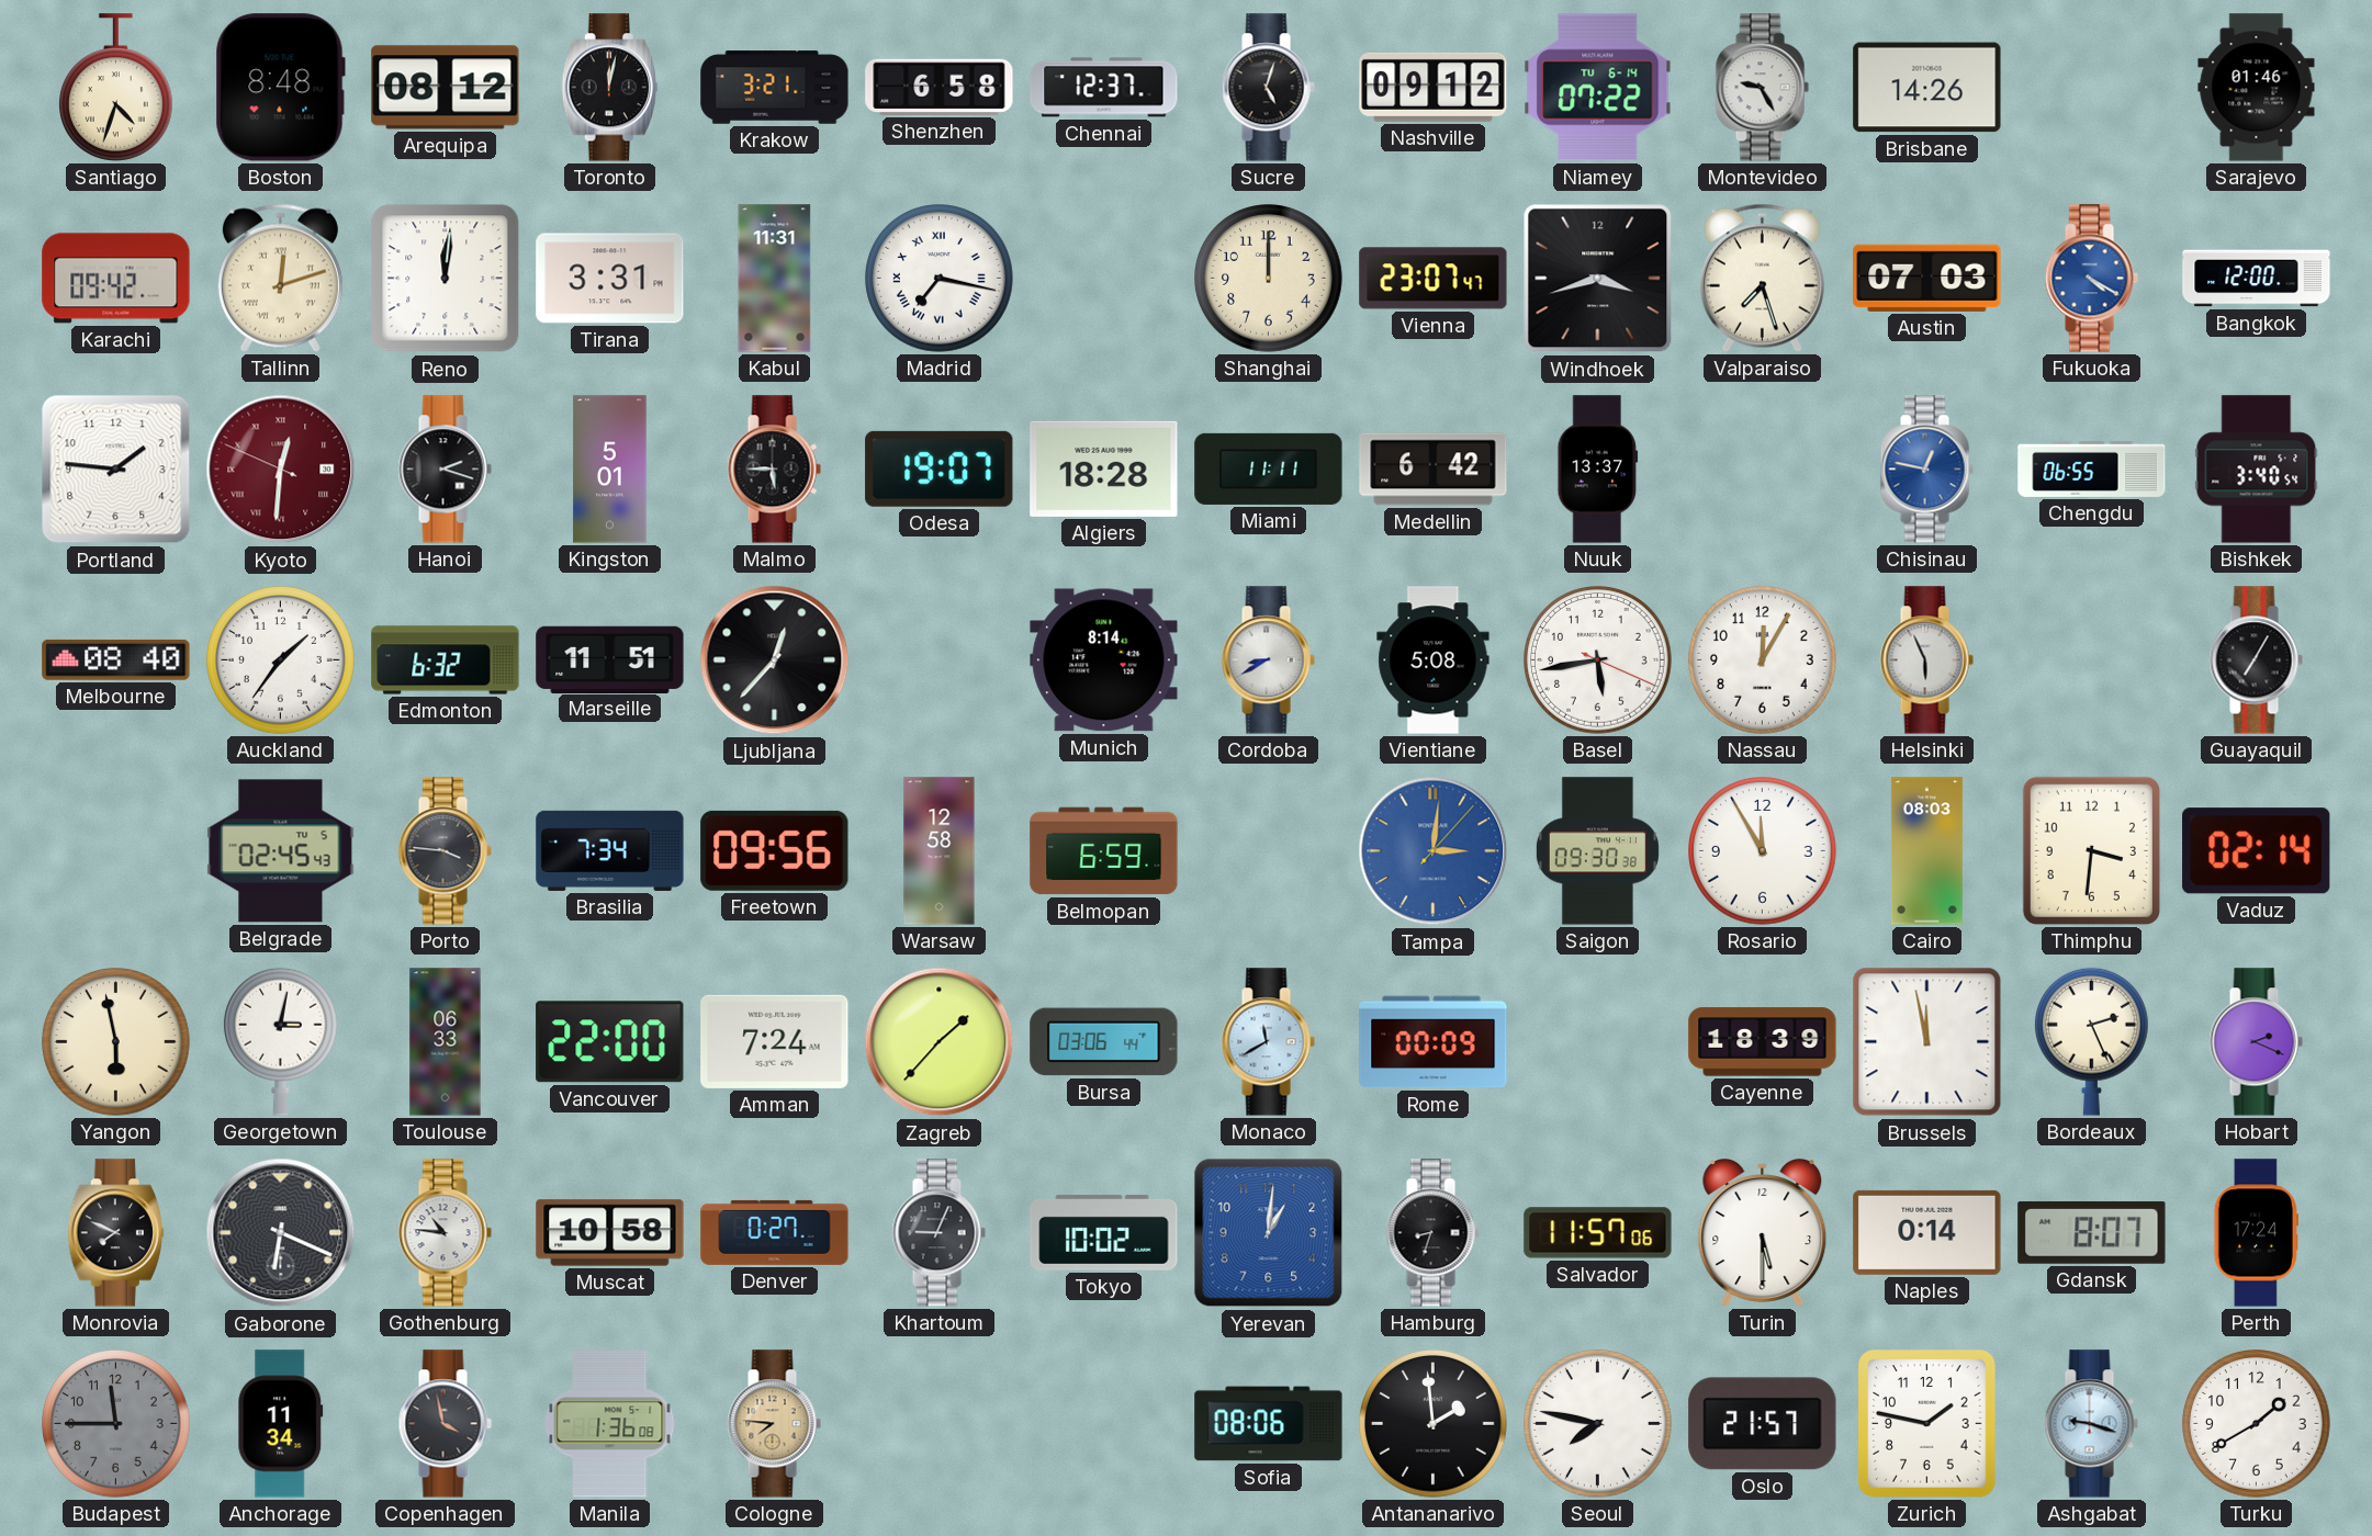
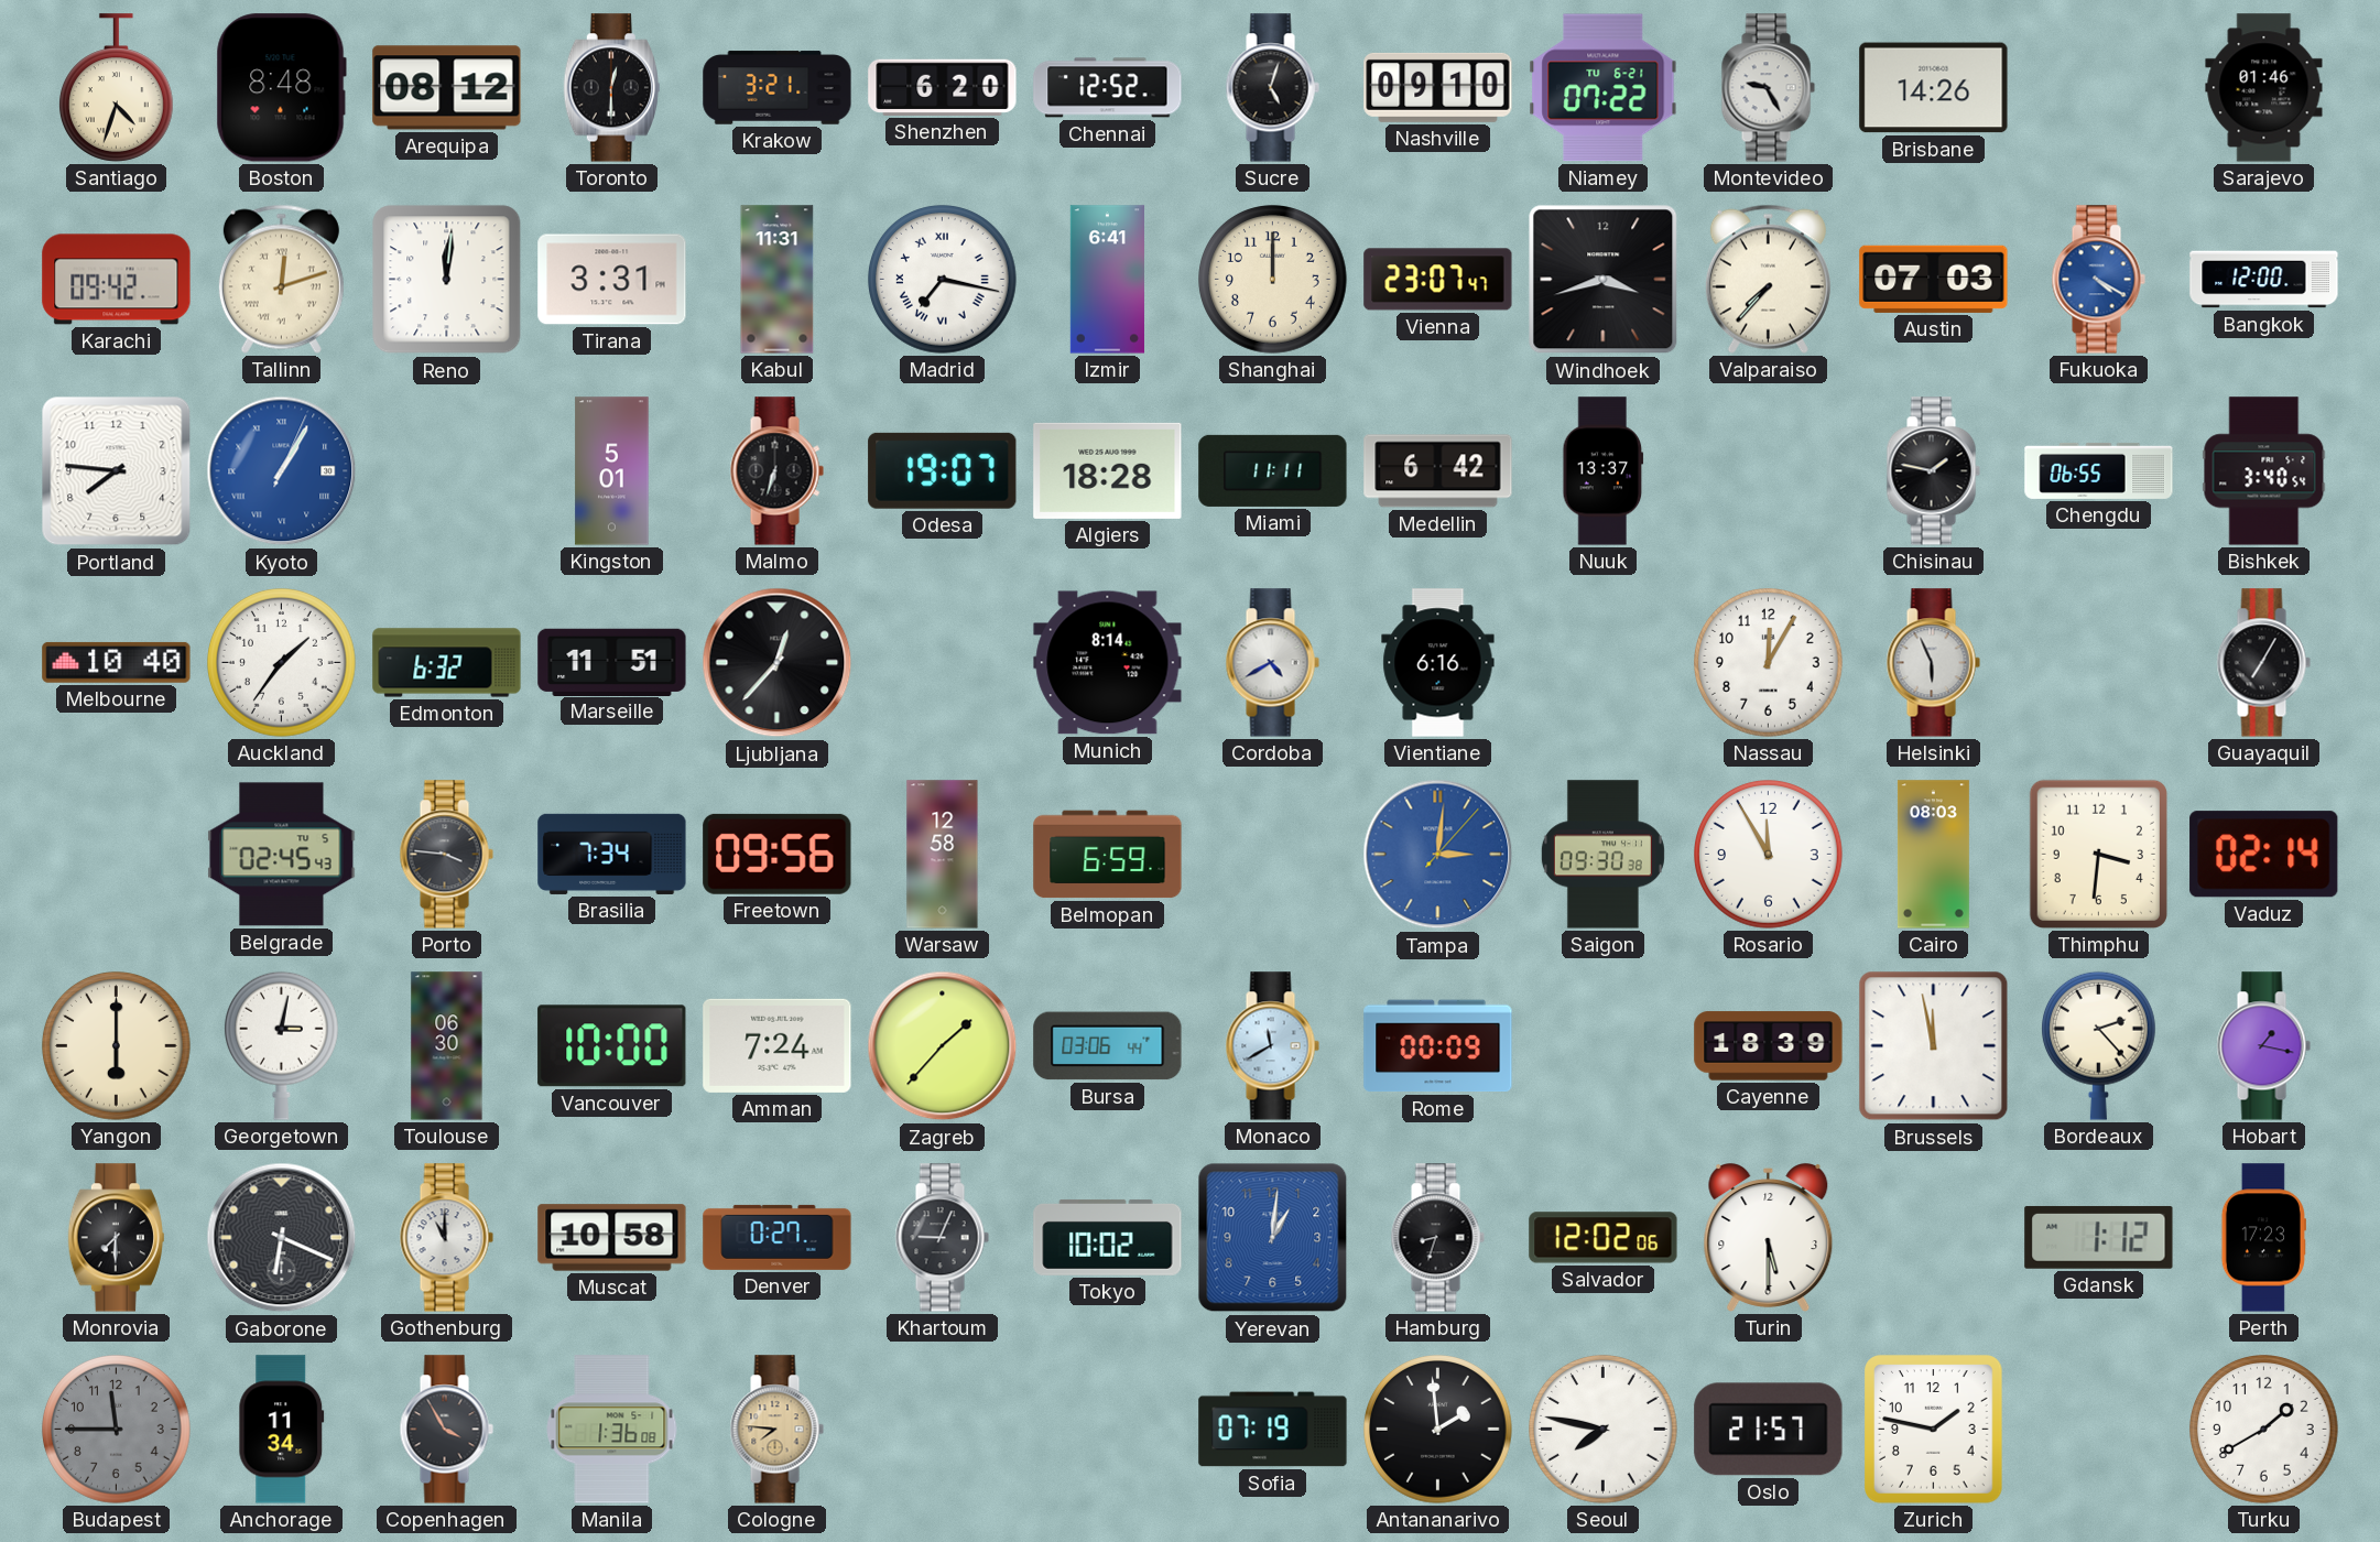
Toronto: 12:02 -> 12:30
Shenzhen: 6:58 -> 6:20
Chennai: 12:37 -> 12:52
Nashville: 09:12 -> 09:10
Niamey date: TU 6-14 -> TU 6-21
Izmir: none -> 6:41
Valparaiso: 7:27 -> 7:37
Portland: 1:46 -> 7:46
Kyoto: 12:30 -> 1:05
Kyoto dial: burgundy -> blue
Hanoi: 2:18 -> none
Malmo: 5:45 -> 6:33
Chisinau: 12:47 -> 1:47
Chisinau dial: blue -> black
Melbourne: 08:40 -> 10:40
Cordoba: 8:40 -> 4:40
Vientiane: 5:08 -> 6:16
Basel: 5:43 -> none
Yangon: 5:58 -> 6:00
Toulouse: 06:33 -> 06:30
Vancouver: 22:00 -> 10:00
Bordeaux: 2:26 -> 2:23
Hobart: 2:19 -> 1:17
Monrovia: 7:49 -> 7:30
Gothenburg: 10:46 -> 11:00
Salvador: 11:57 -> 12:02
Naples: 0:14 -> none
Gdansk: 8:07 -> 1:12
Perth: 17:24 -> 17:23
Copenhagen: 3:58 -> 3:55
Sofia: 08:06 -> 07:19
Ashgabat: 9:18 -> none
